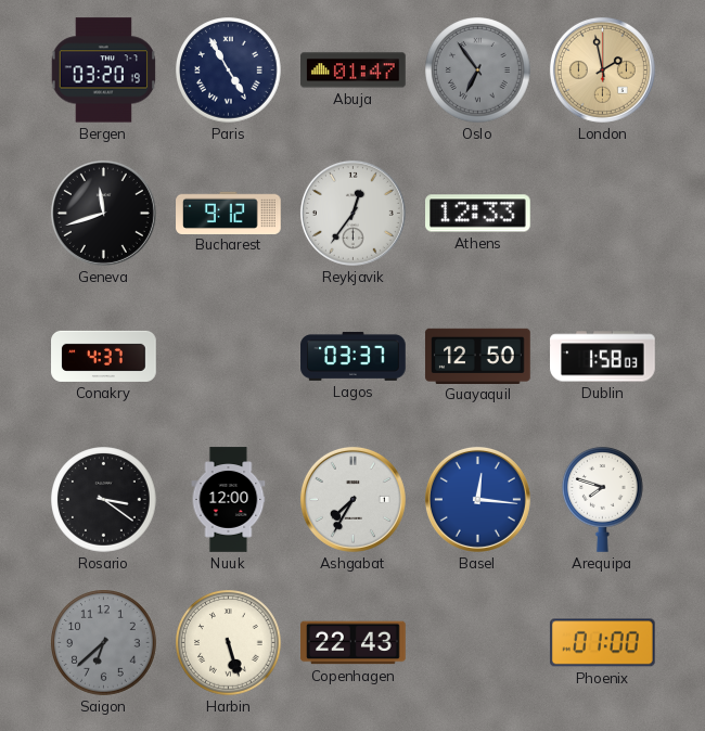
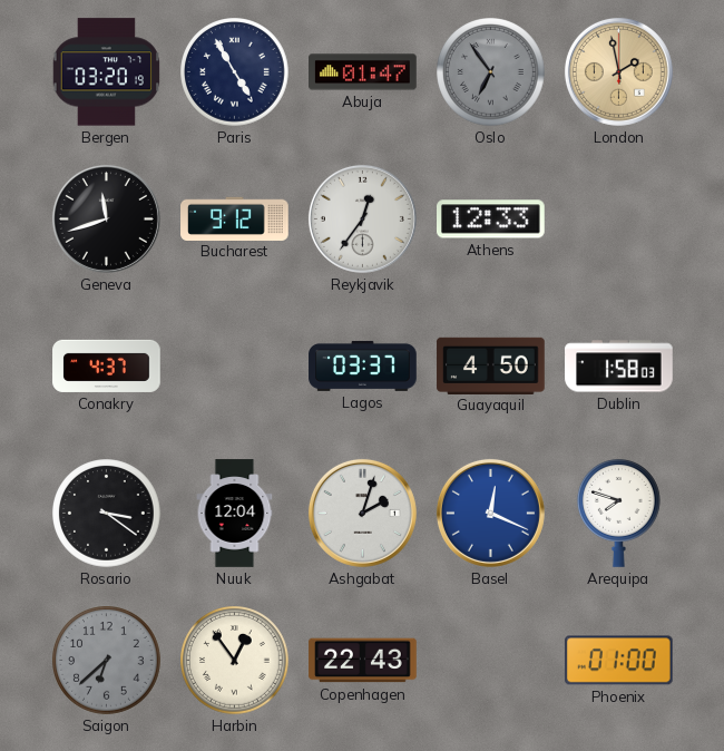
Guayaquil: 12:50 -> 4:50
Nuuk: 12:00 -> 12:04
Ashgabat: 7:35 -> 2:03
Basel: 12:16 -> 12:19
Harbin: 5:27 -> 12:54
